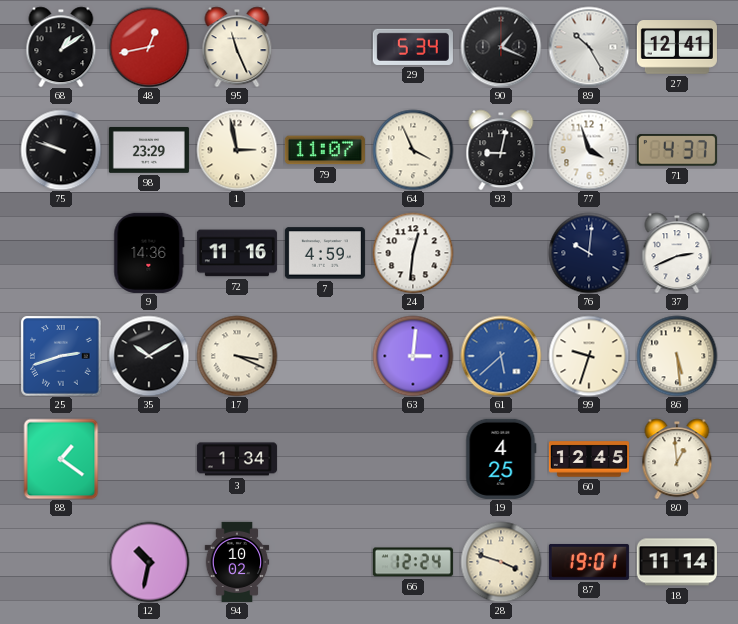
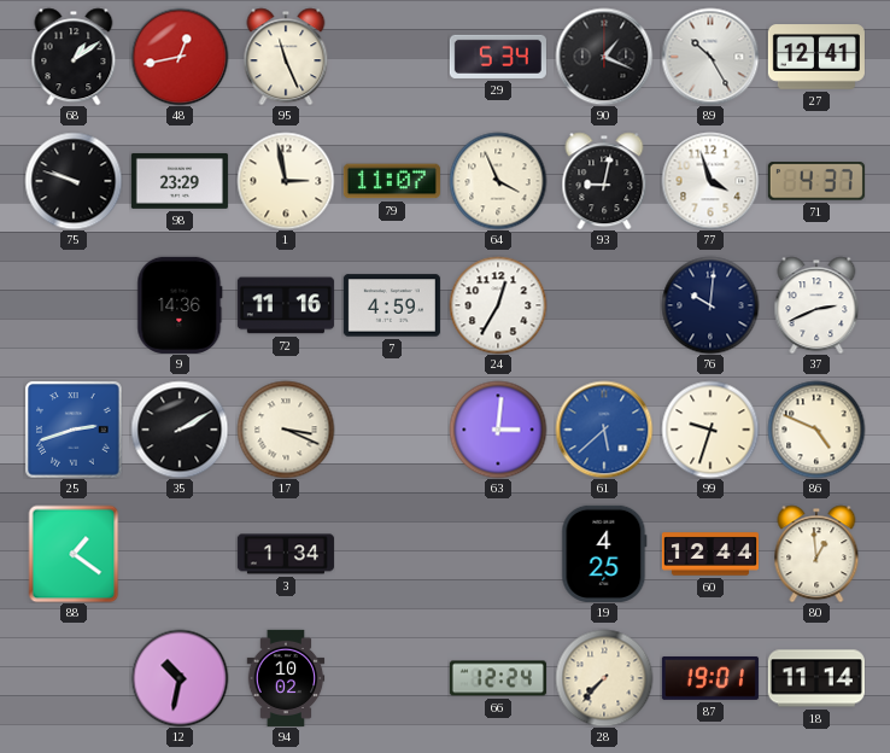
24: 12:31 -> 12:35
35: 10:10 -> 2:10
86: 5:29 -> 4:49
60: 12:45 -> 12:44
28: 3:48 -> 7:37
